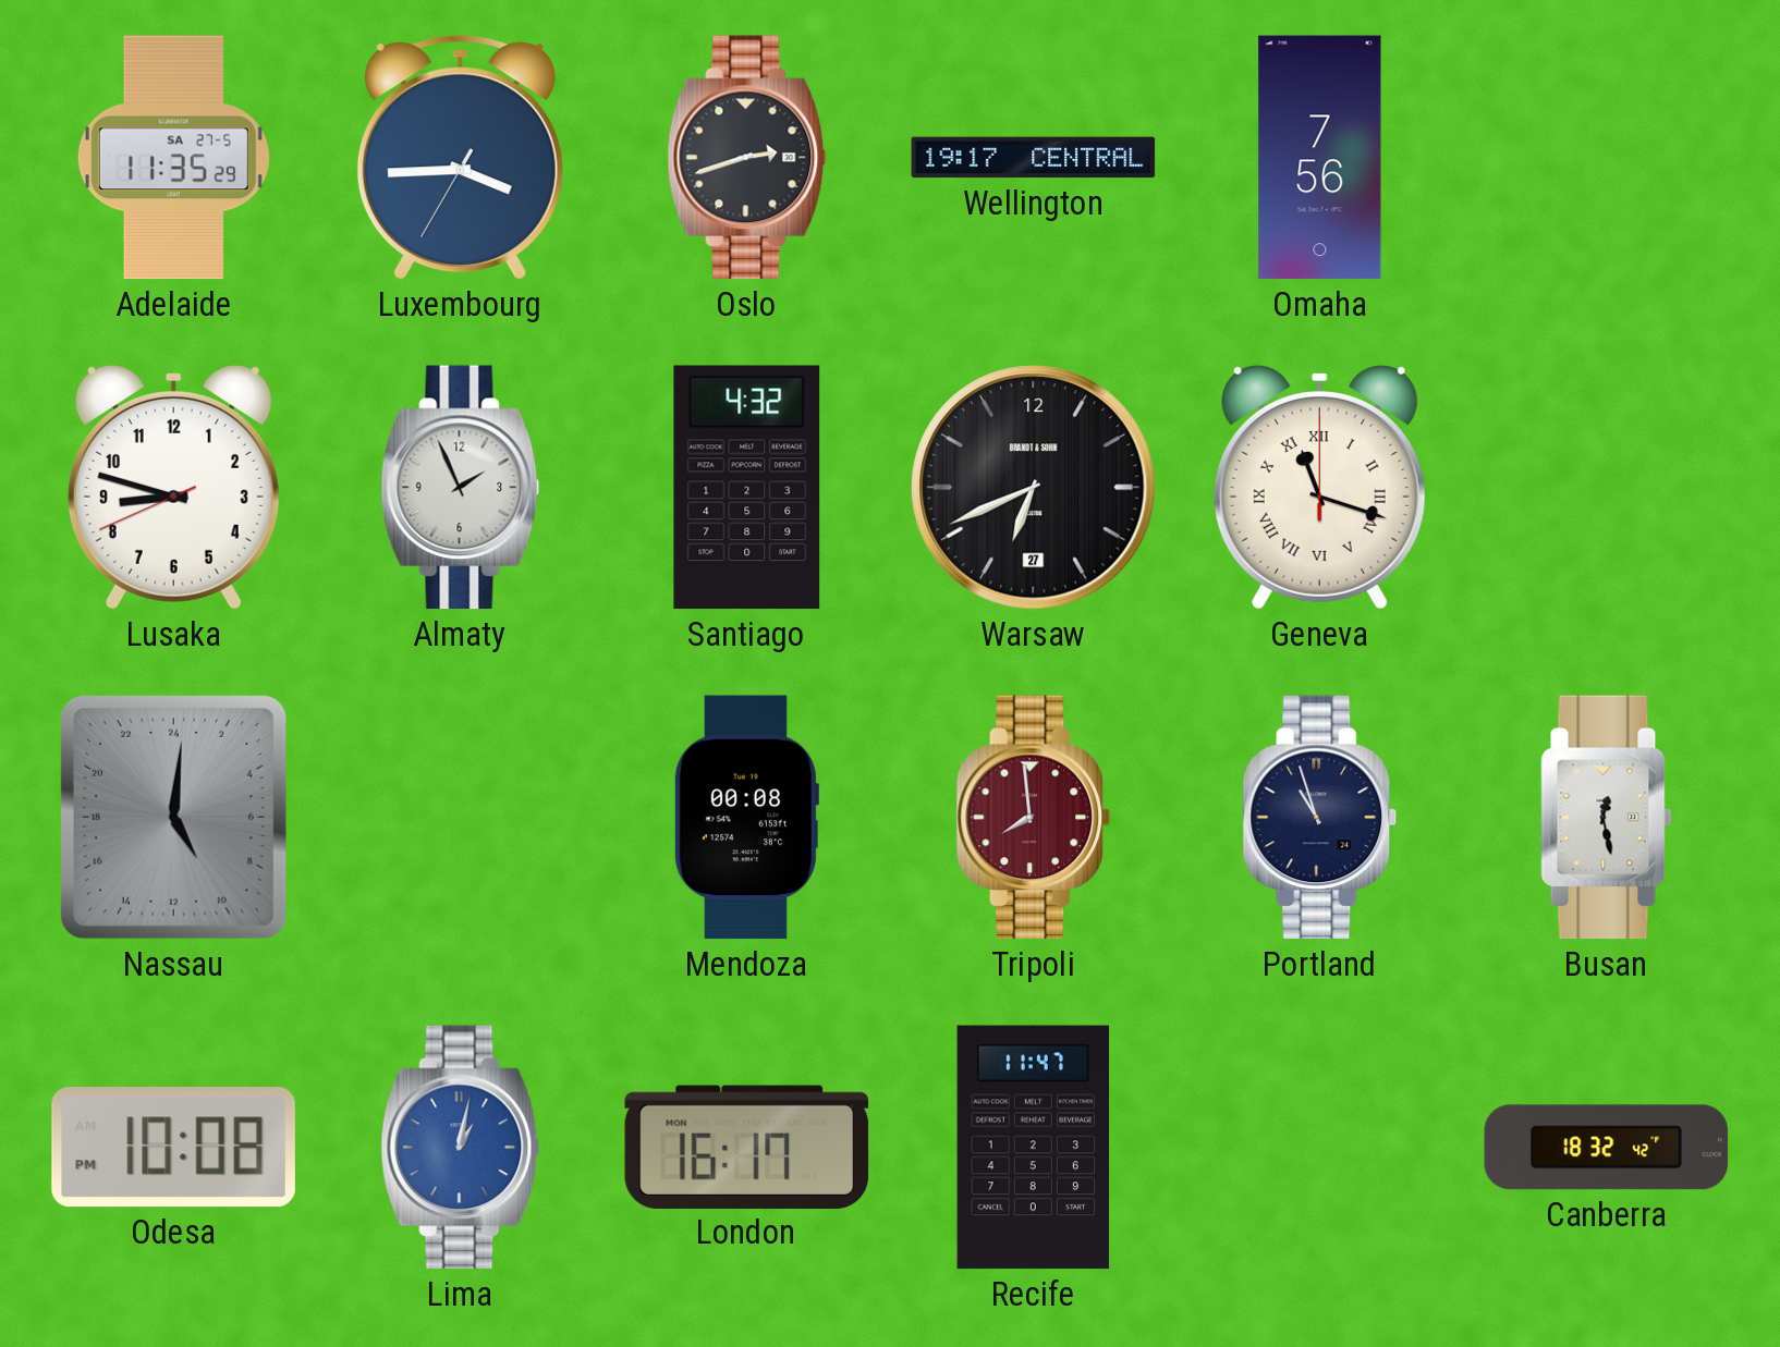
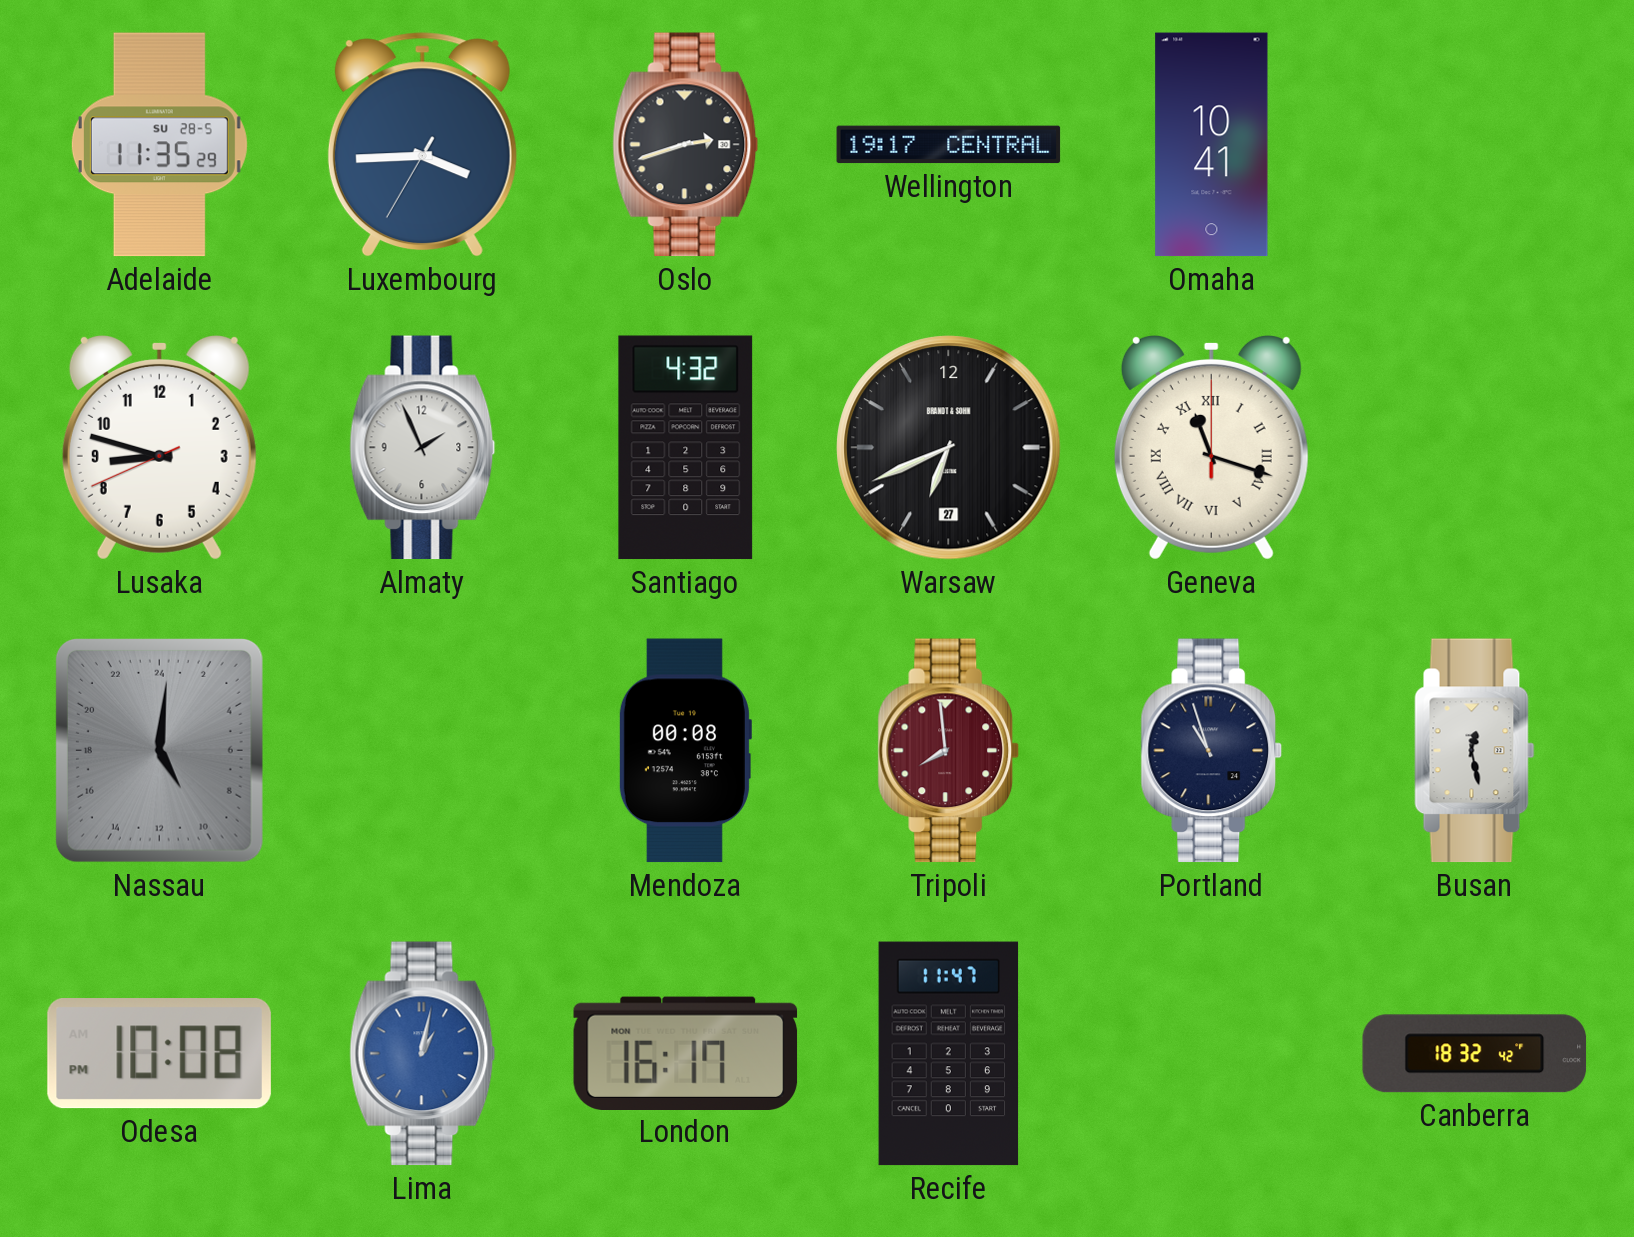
Adelaide date: SA 27-5 -> SU 28-5
Omaha: 7:56 -> 10:41
